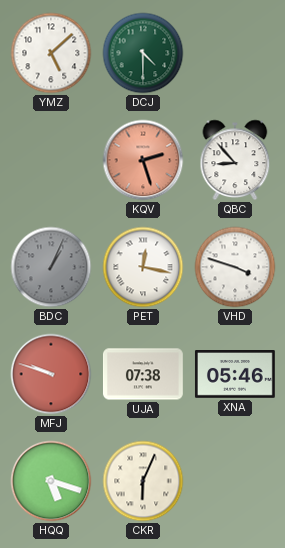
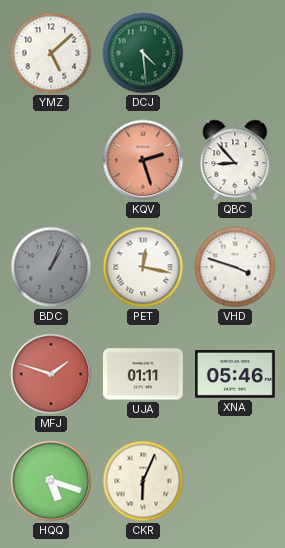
DCJ: 4:30 -> 4:29
MFJ: 9:48 -> 1:48
UJA: 07:38 -> 01:11
